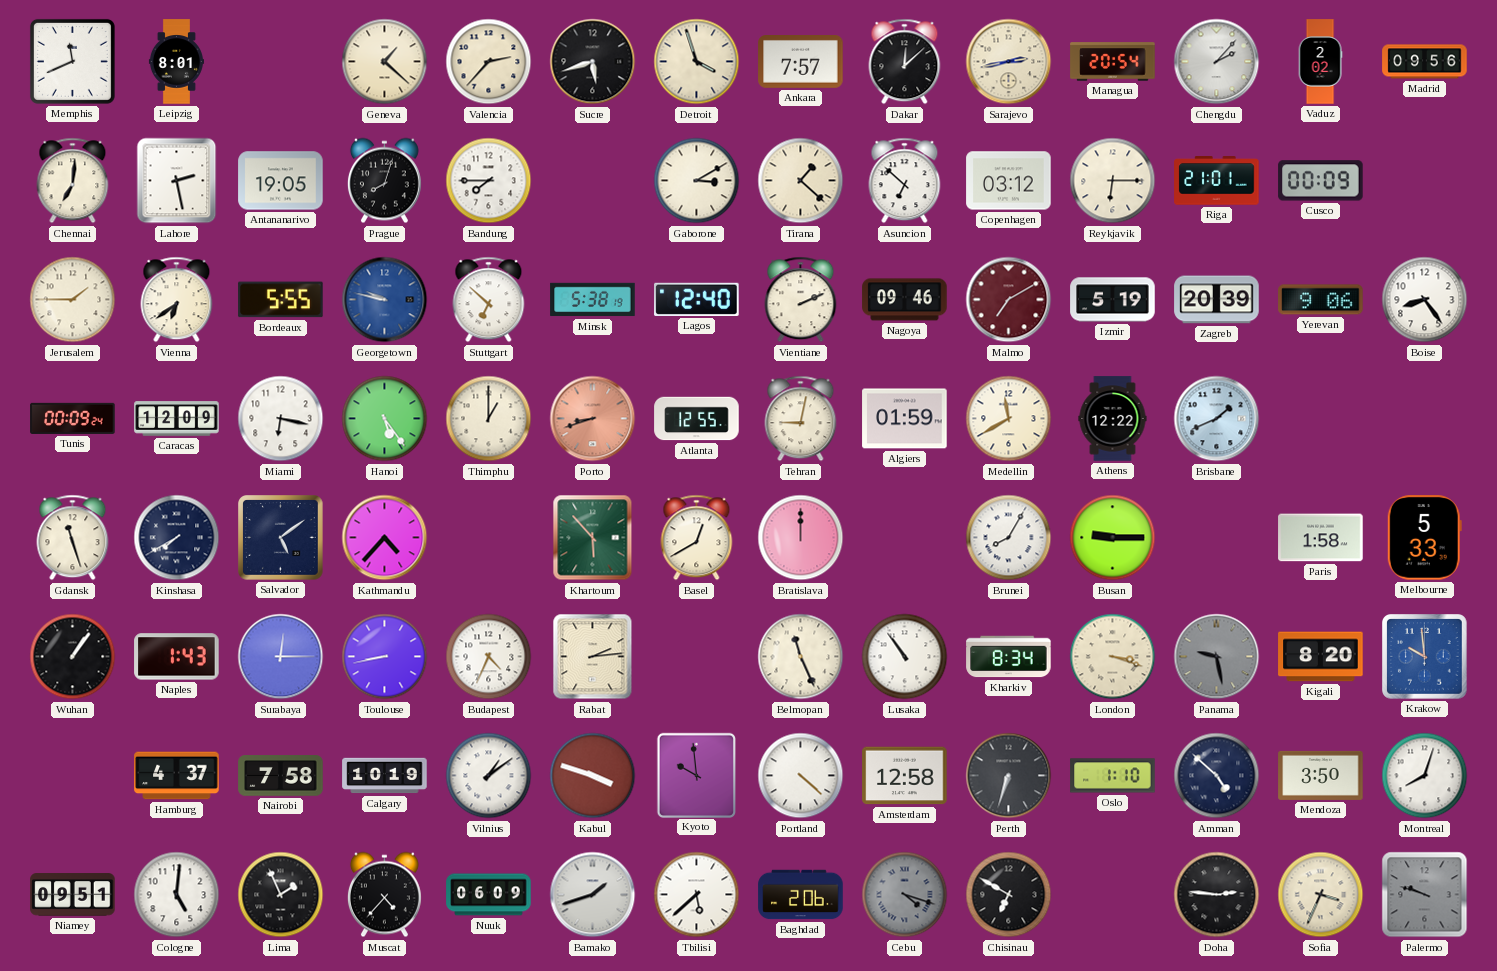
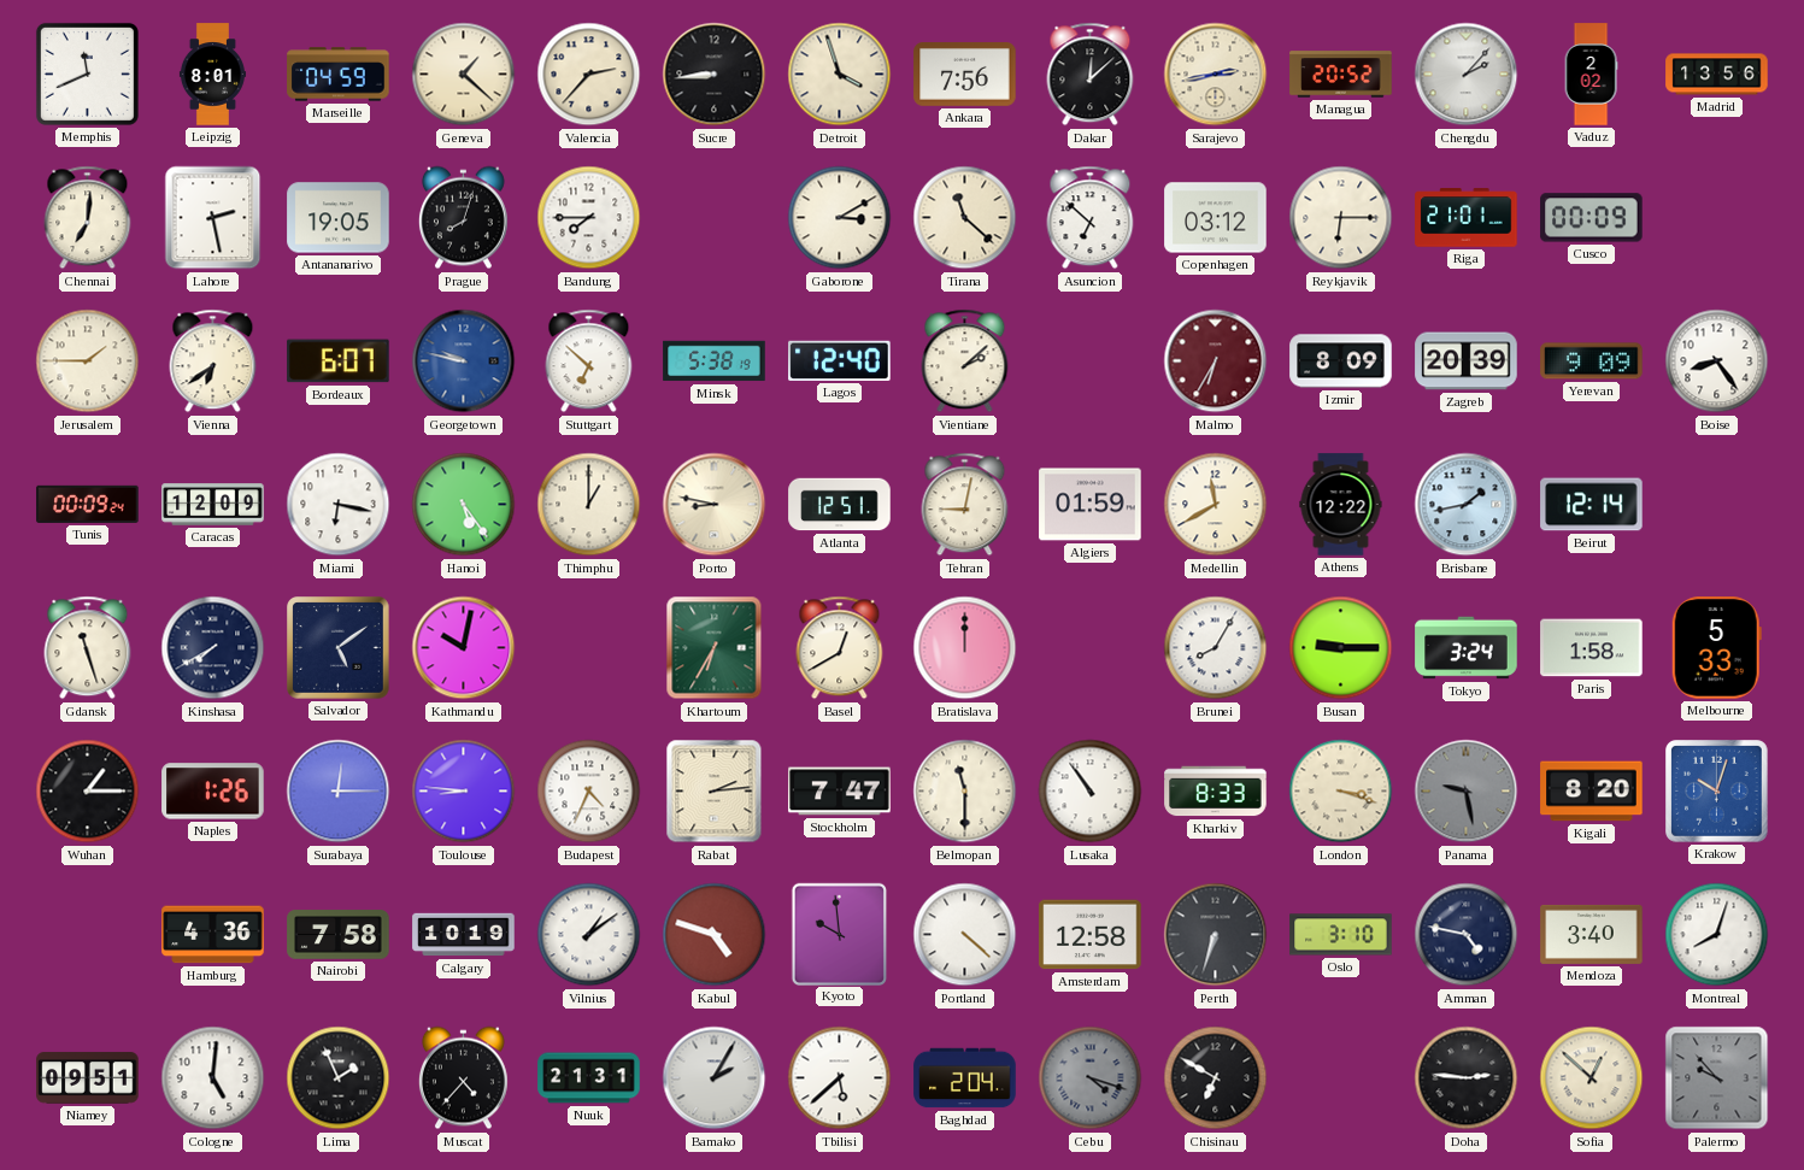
Marseille: none -> 04:59
Sucre: 5:42 -> 8:44
Ankara: 7:57 -> 7:56
Managua: 20:54 -> 20:52
Madrid: 09:56 -> 13:56
Tirana: 1:22 -> 11:22
Bordeaux: 5:55 -> 6:07
Vientiane: 2:11 -> 2:08
Nagoya: 09:46 -> none
Malmo: 7:10 -> 6:35
Izmir: 5:19 -> 8:09
Yerevan: 9:06 -> 9:09
Porto: 8:42 -> 8:47
Porto dial: salmon -> cream
Atlanta: 12:55 -> 12:51
Brisbane: 1:41 -> 1:43
Beirut: none -> 12:14
Kathmandu: 4:37 -> 10:02
Khartoum: 5:53 -> 6:35
Tokyo: none -> 3:24
Wuhan: 1:06 -> 1:15
Naples: 1:43 -> 1:26
Toulouse: 8:43 -> 8:46
Stockholm: none -> 7:47
Belmopan: 11:26 -> 11:30
Kharkiv: 8:34 -> 8:33
Krakow: 9:59 -> 10:03
Hamburg: 4:37 -> 4:36
Kabul: 3:48 -> 4:48
Oslo: 1:10 -> 3:10
Amman: 4:52 -> 4:47
Mendoza: 3:50 -> 3:40
Nuuk: 06:09 -> 21:31
Bamako: 1:42 -> 2:05
Baghdad: 2:06 -> 2:04
Sofia: 3:34 -> 12:52
Palermo: 9:48 -> 9:53
